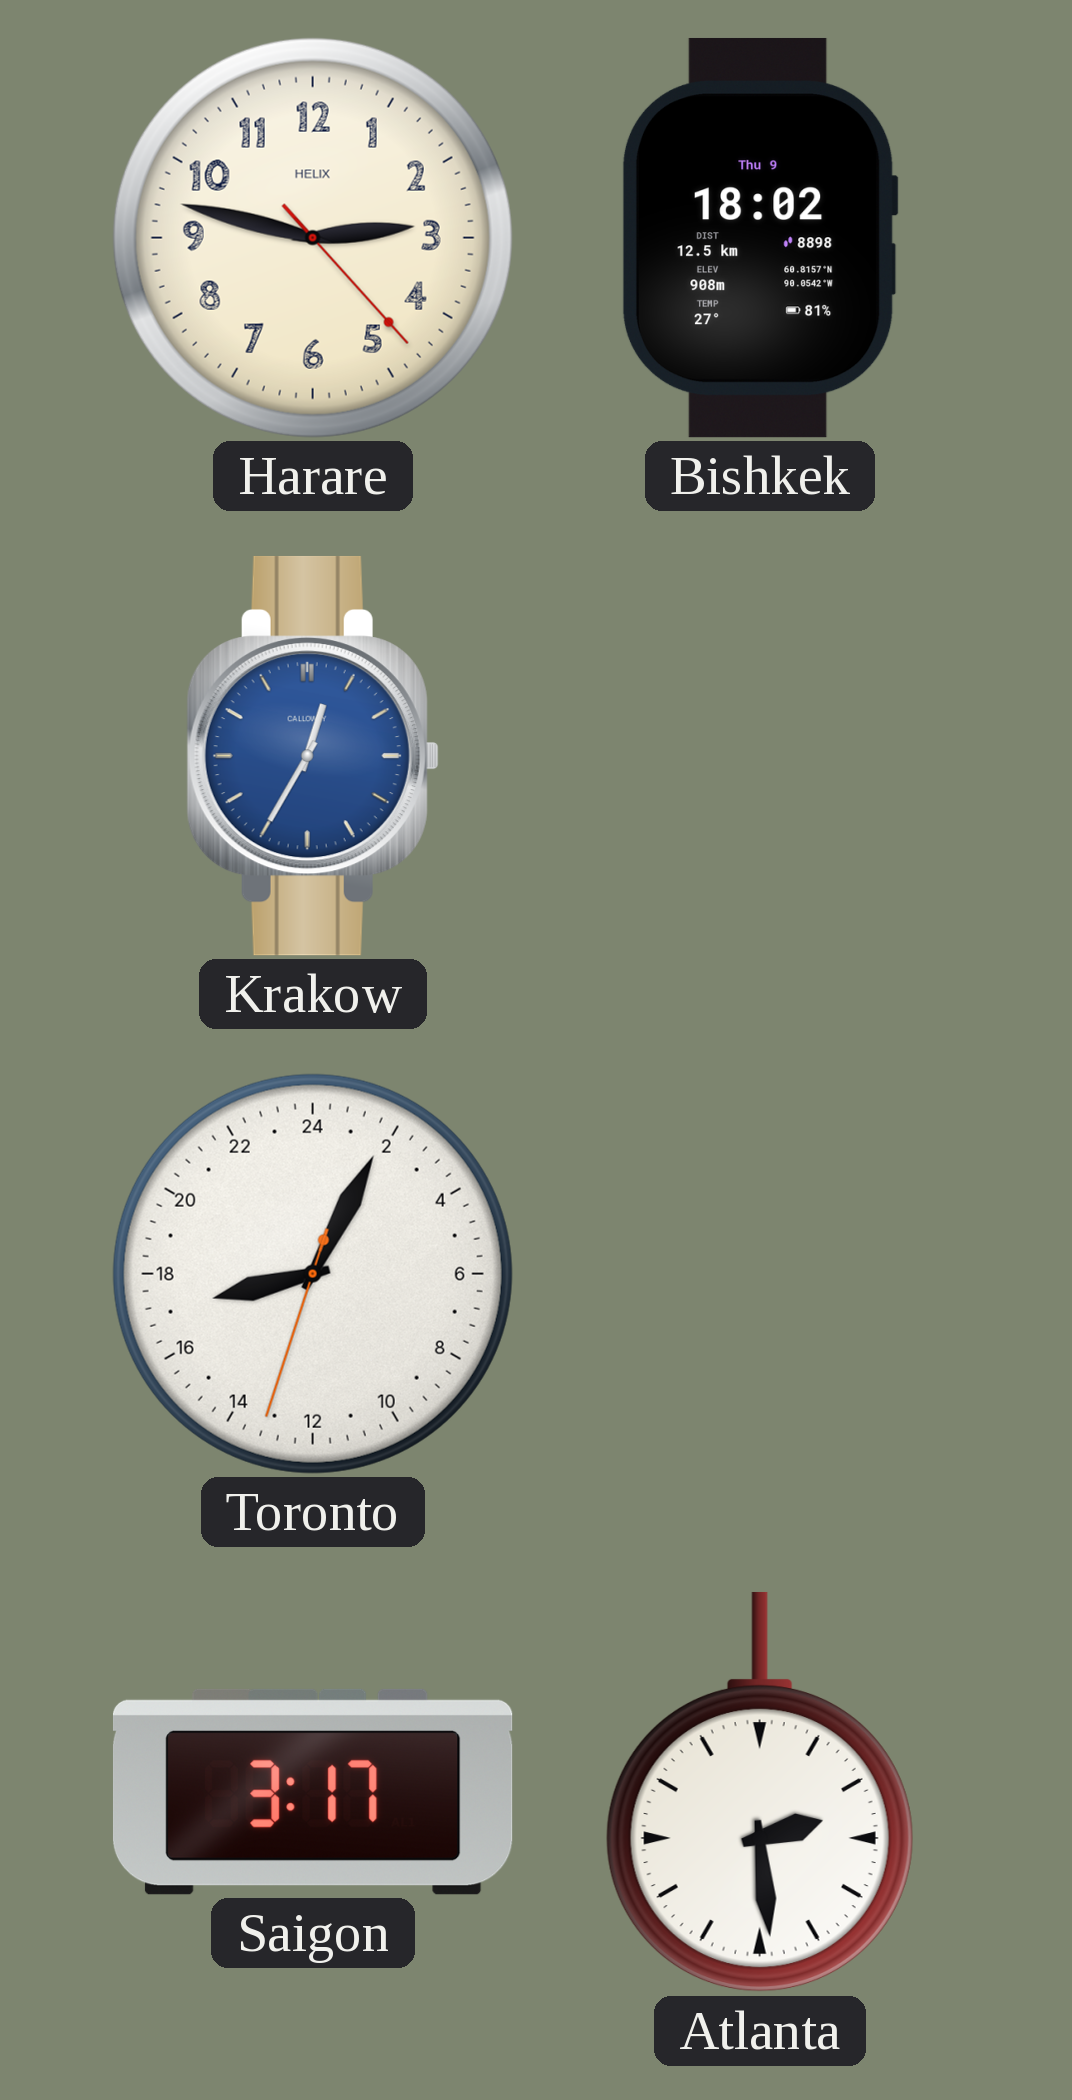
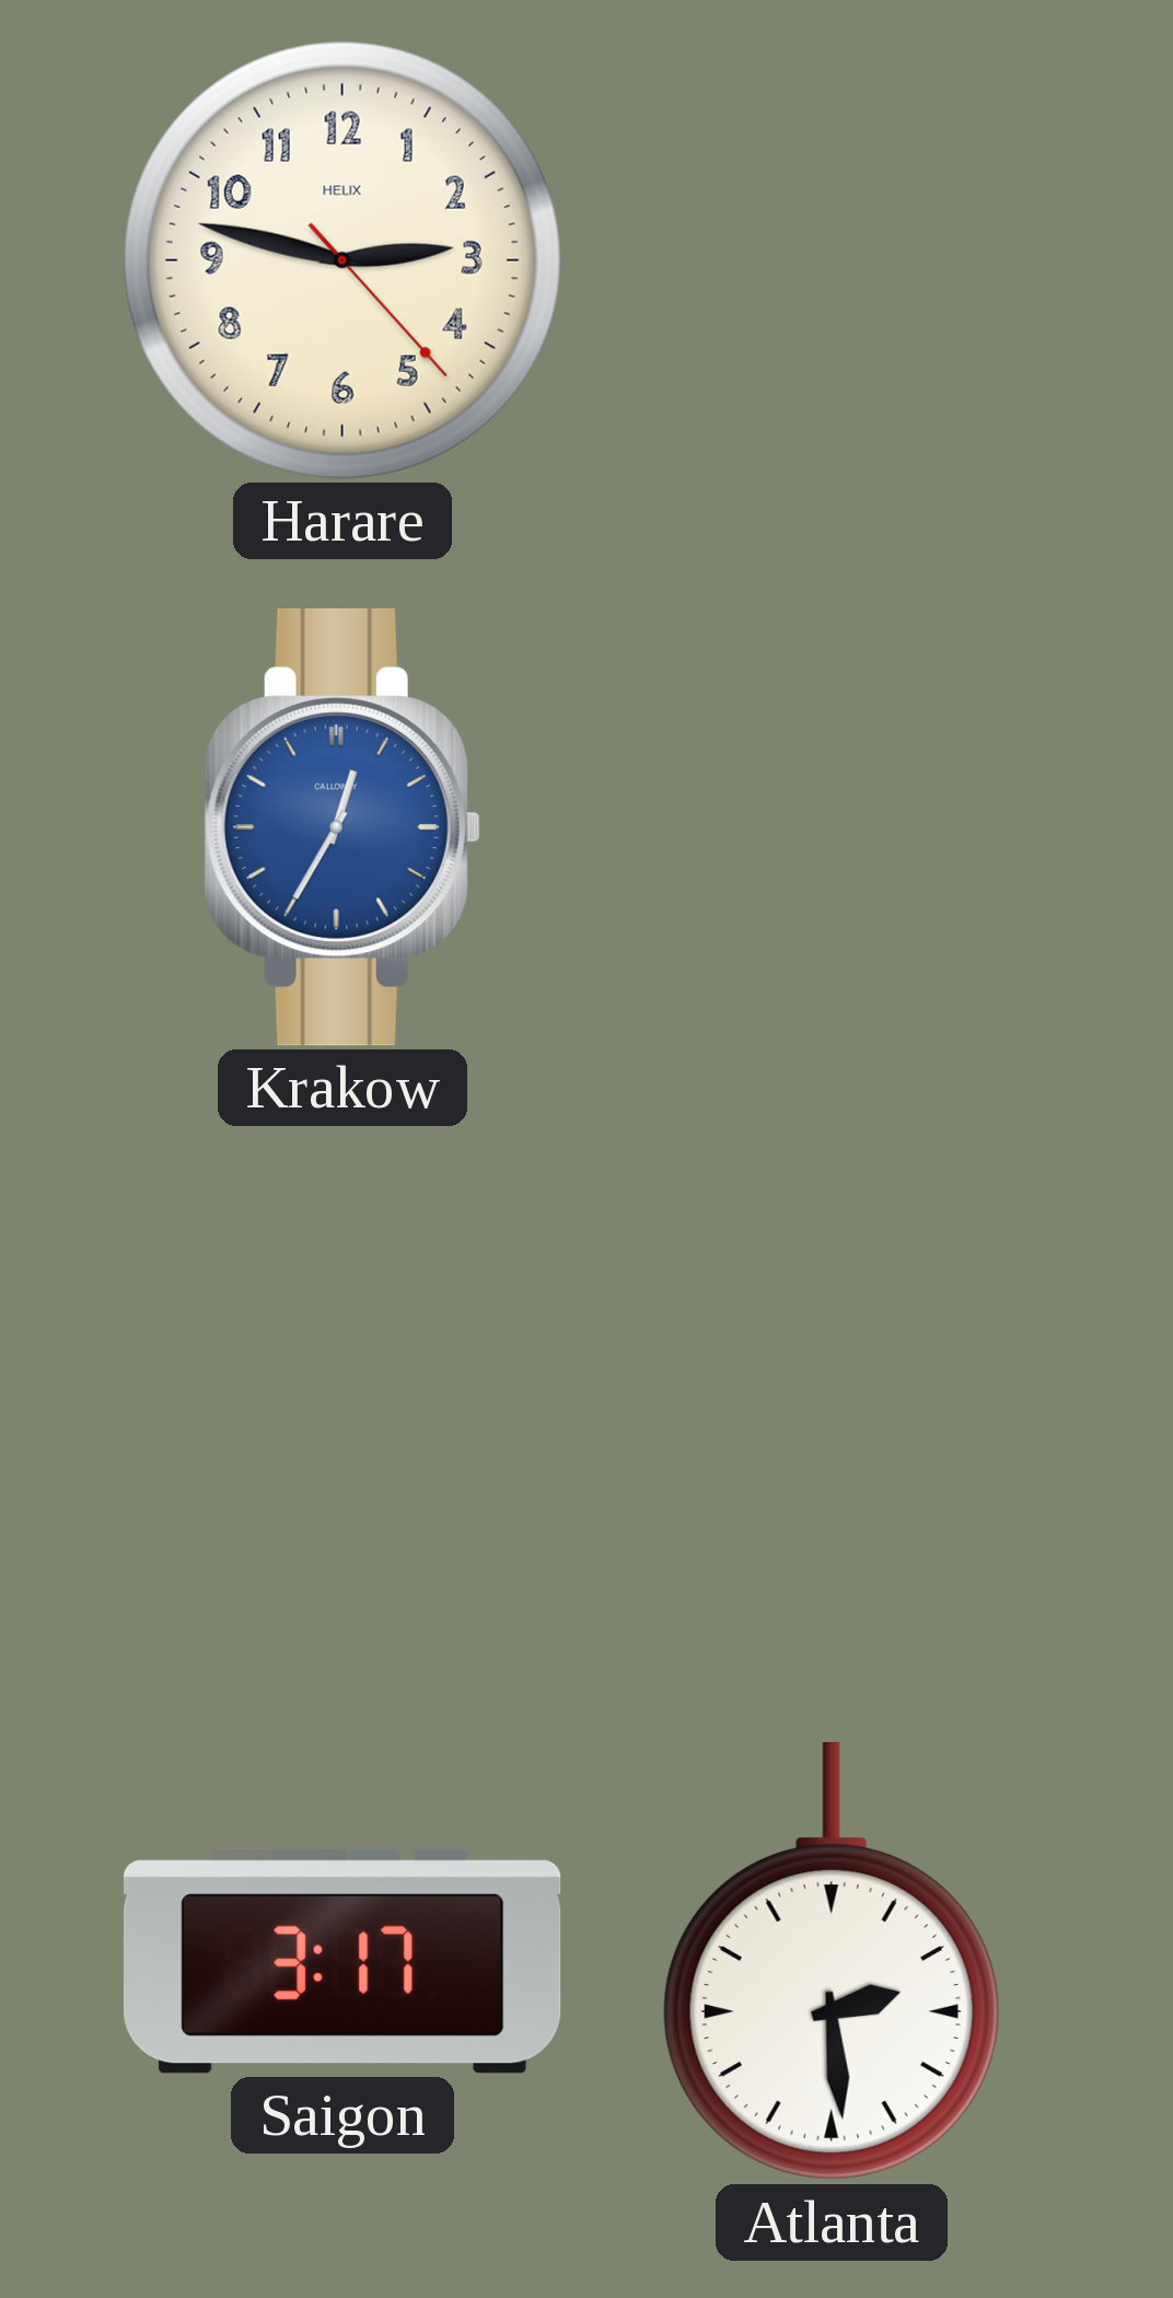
Bishkek: 18:02 -> none
Toronto: 17:04 -> none
